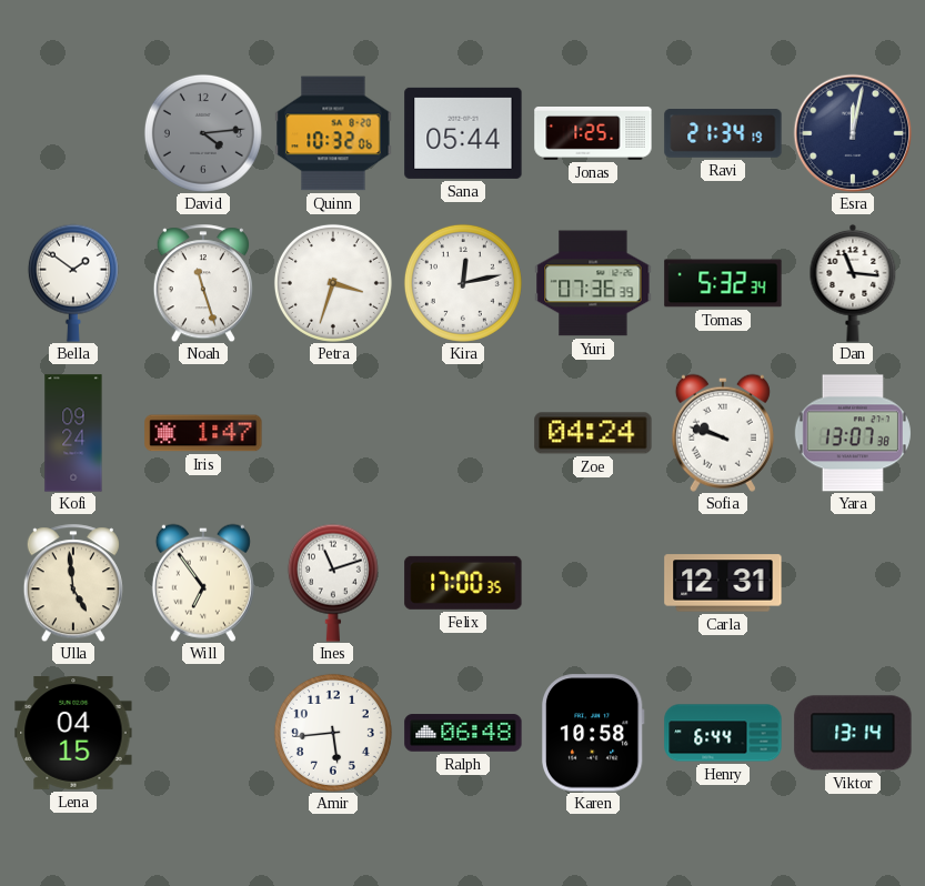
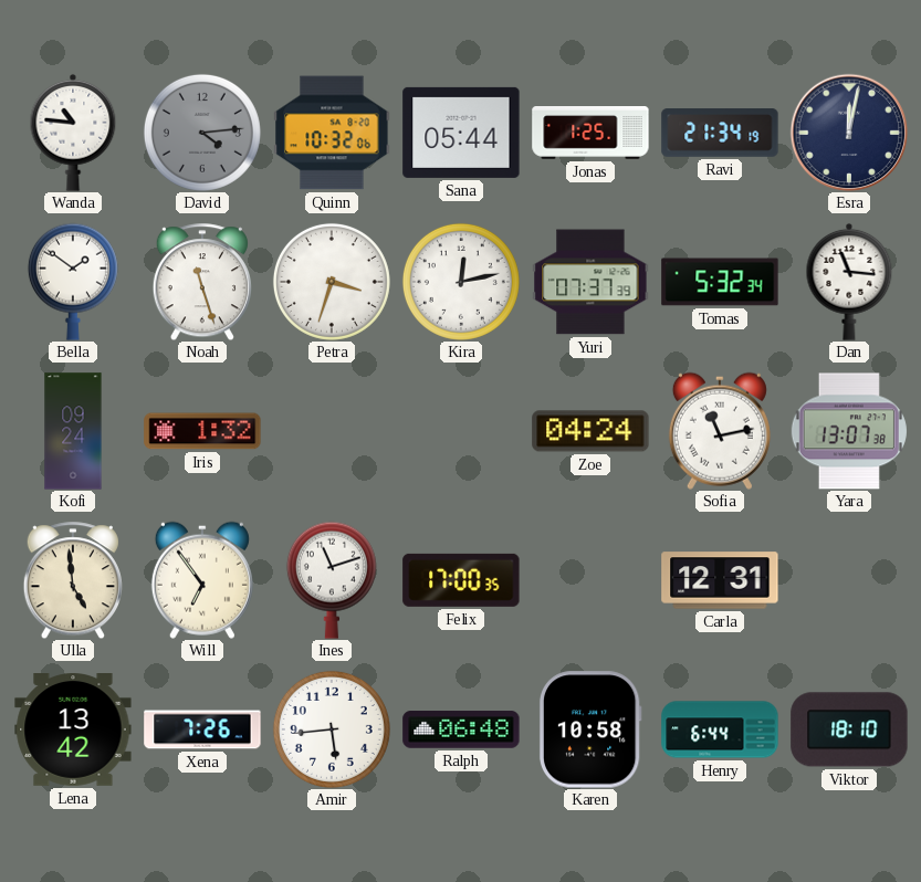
Wanda: none -> 10:46
Yuri: 07:36 -> 07:37
Iris: 1:47 -> 1:32
Sofia: 9:48 -> 11:13
Lena: 04:15 -> 13:42
Xena: none -> 7:26
Viktor: 13:14 -> 18:10
